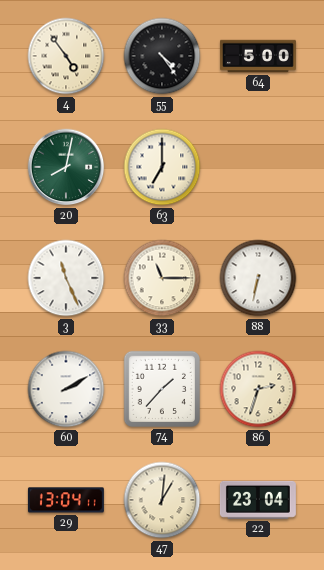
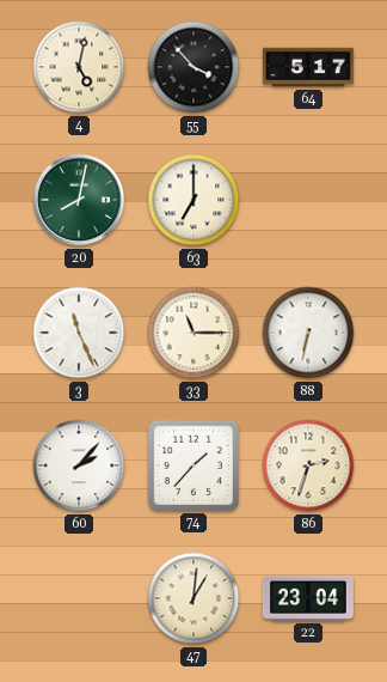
4: 4:54 -> 5:02
55: 4:24 -> 3:53
64: 5:00 -> 5:17
60: 2:10 -> 2:07
29: 13:04 -> none
